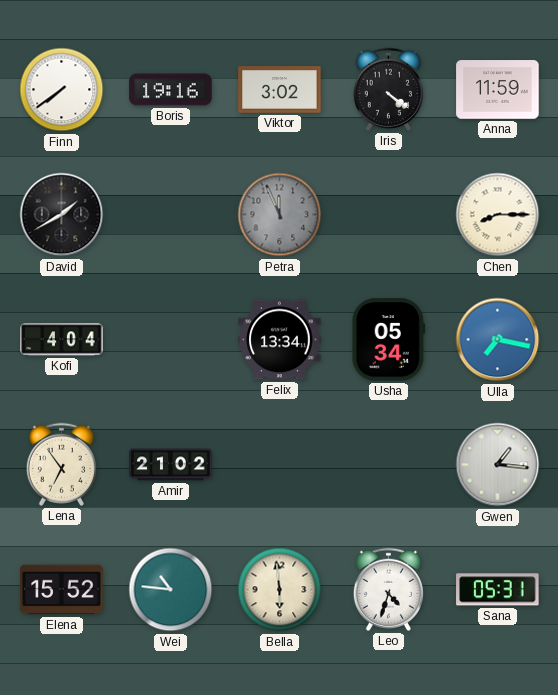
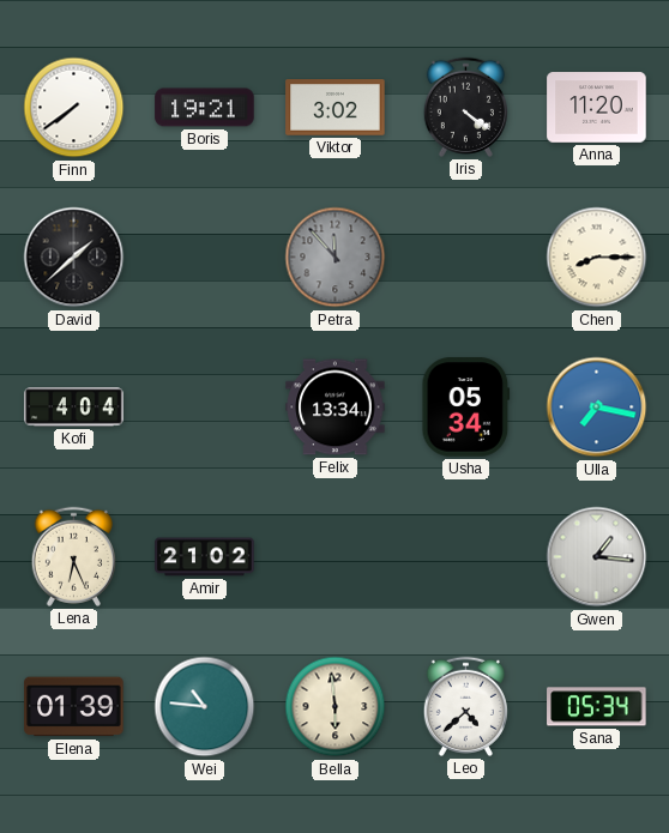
Boris: 19:16 -> 19:21
Anna: 11:59 -> 11:20
David: 1:40 -> 1:38
Petra: 11:56 -> 11:53
Lena: 6:54 -> 6:26
Elena: 15:52 -> 01:39
Leo: 4:33 -> 4:38
Sana: 05:31 -> 05:34
